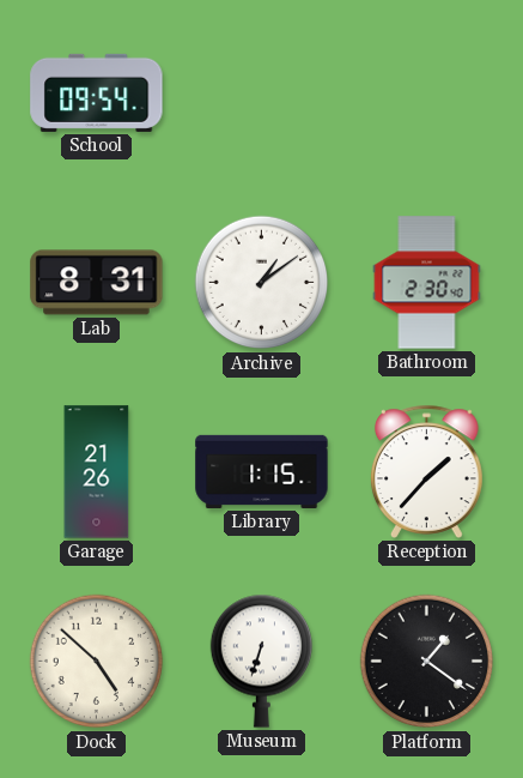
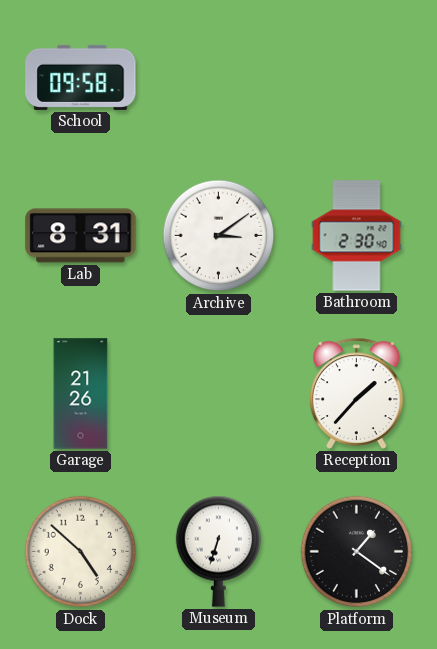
School: 09:54 -> 09:58
Archive: 1:09 -> 3:09
Library: 1:15 -> none
